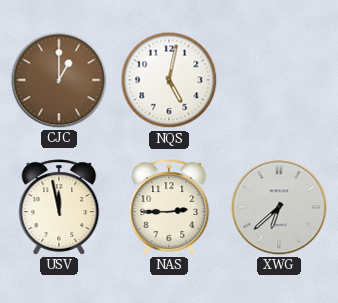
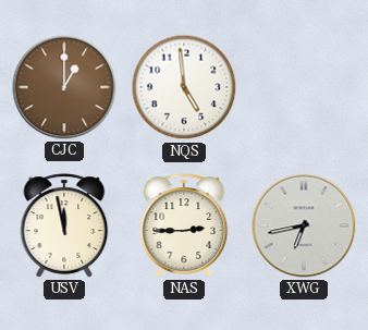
NQS: 5:02 -> 4:59
XWG: 6:38 -> 6:43
